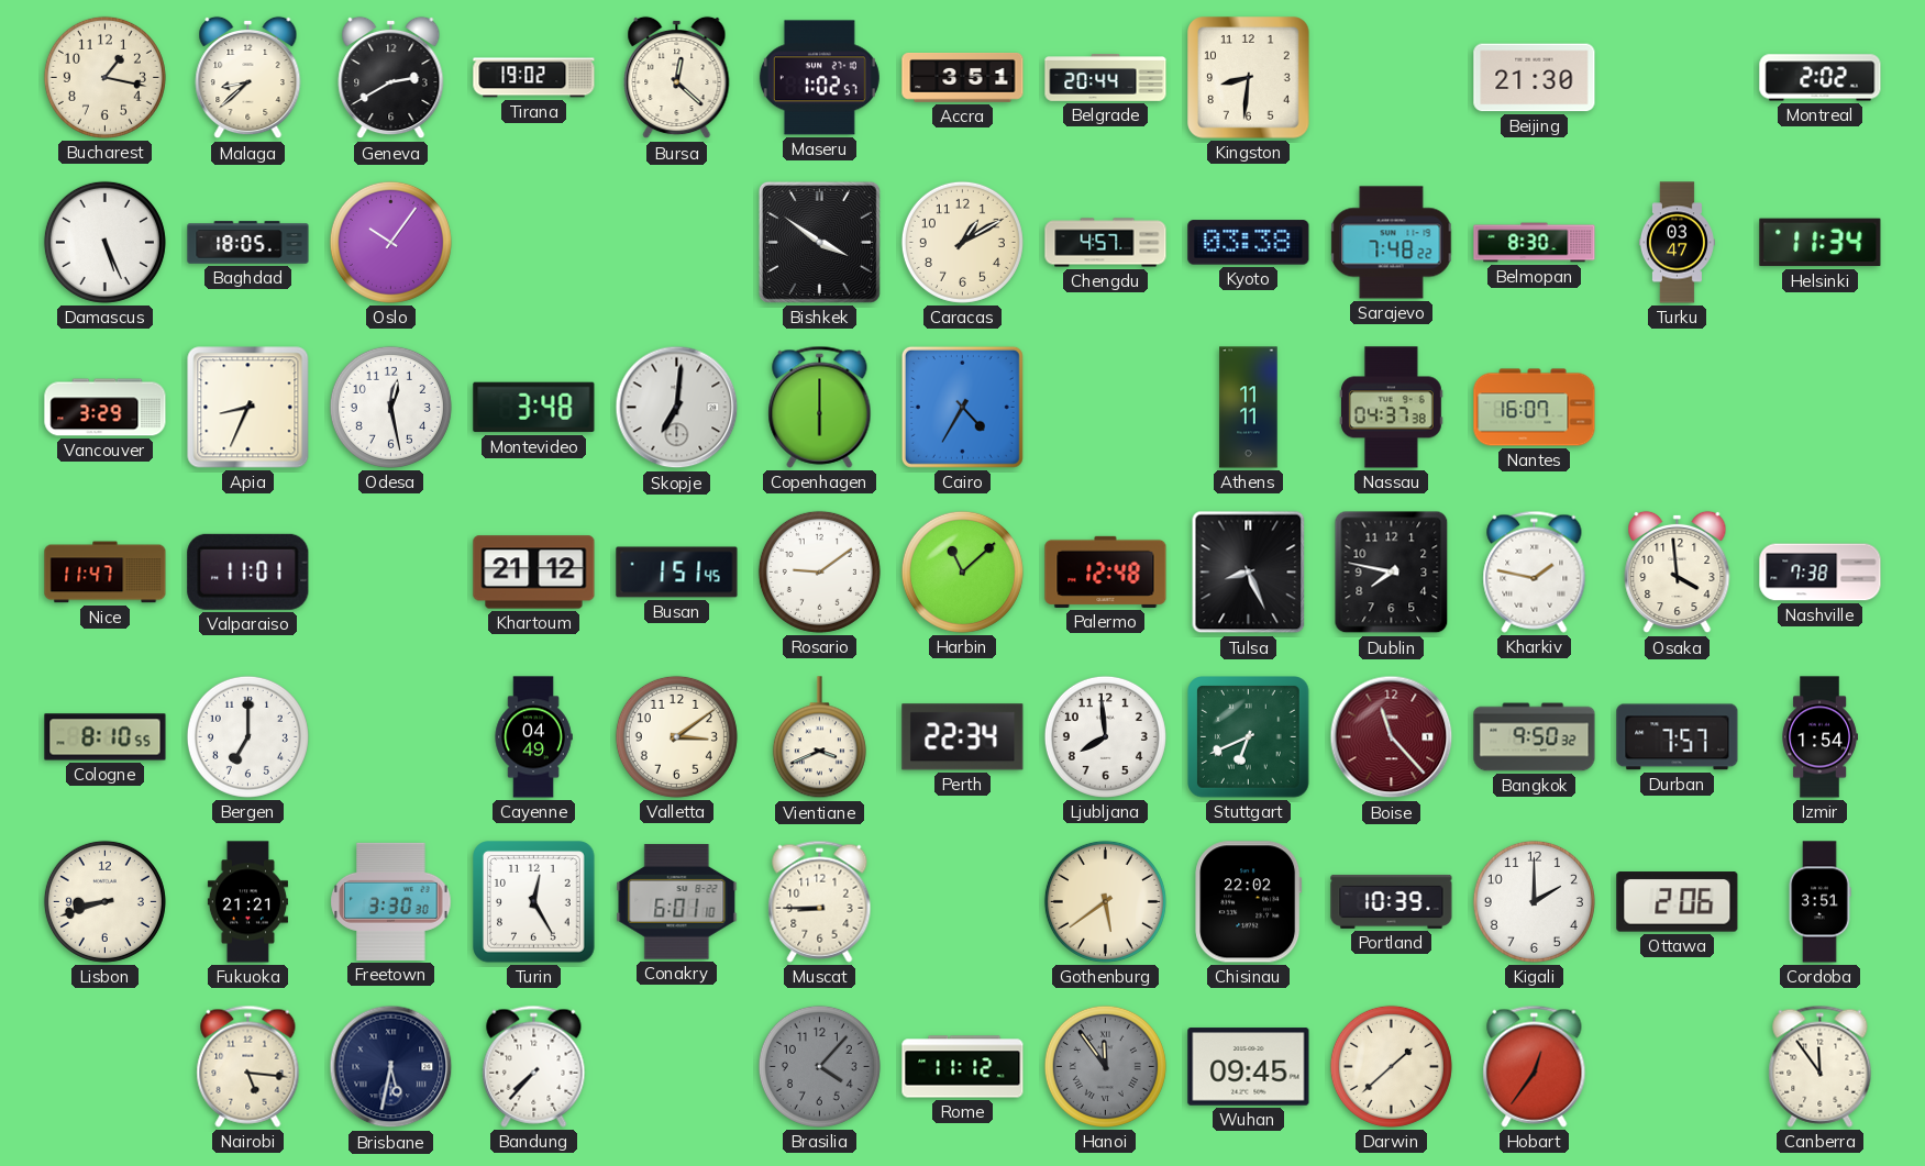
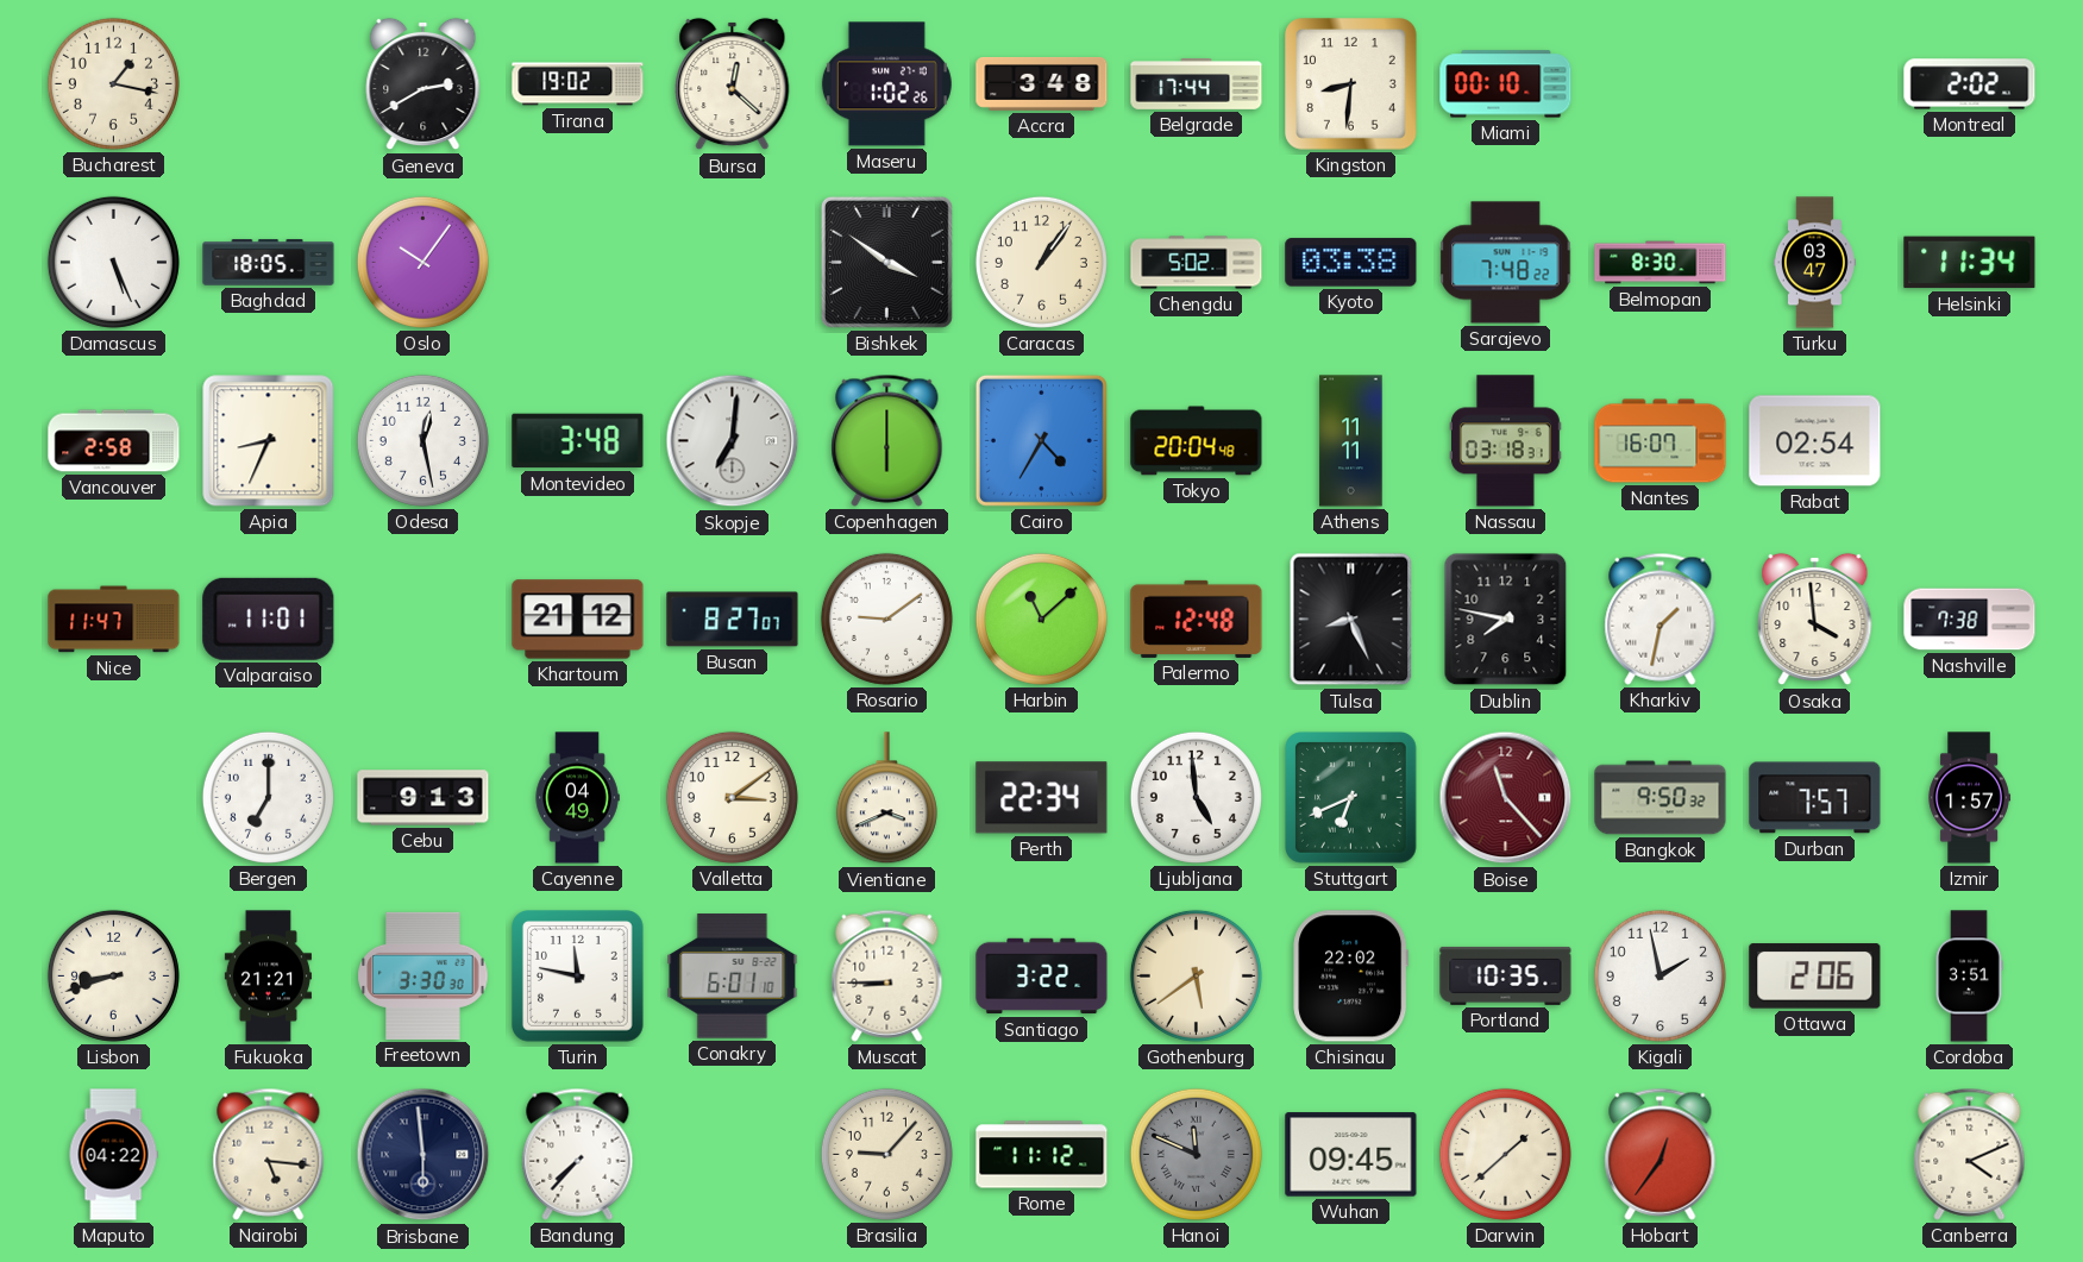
Malaga: 8:38 -> none
Maseru: 1:02:57 -> 1:02:26
Accra: 3:51 -> 3:48
Belgrade: 20:44 -> 17:44
Miami: none -> 00:10
Beijing: 21:30 -> none
Caracas: 1:10 -> 1:06
Chengdu: 4:57 -> 5:02
Vancouver: 3:29 -> 2:58
Tokyo: none -> 20:04
Nassau: 04:37 -> 03:18
Rabat: none -> 02:54
Busan: 1:51 -> 8:27
Kharkiv: 1:47 -> 1:32
Cologne: 8:10 -> none
Cebu: none -> 9:13
Ljubljana: 7:59 -> 4:59
Izmir: 1:54 -> 1:57
Turin: 12:25 -> 11:47
Santiago: none -> 3:22
Portland: 10:39 -> 10:35
Kigali: 2:00 -> 1:58
Maputo: none -> 04:22
Brisbane: 5:32 -> 5:59
Brasilia: 4:07 -> 9:07
Brasilia dial: grey -> cream
Hanoi: 11:54 -> 11:49
Canberra: 11:54 -> 4:11
